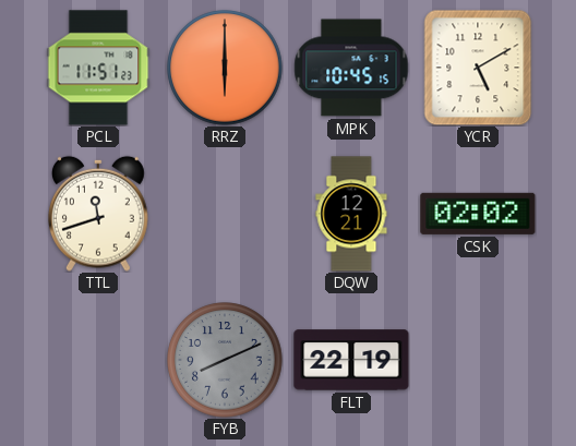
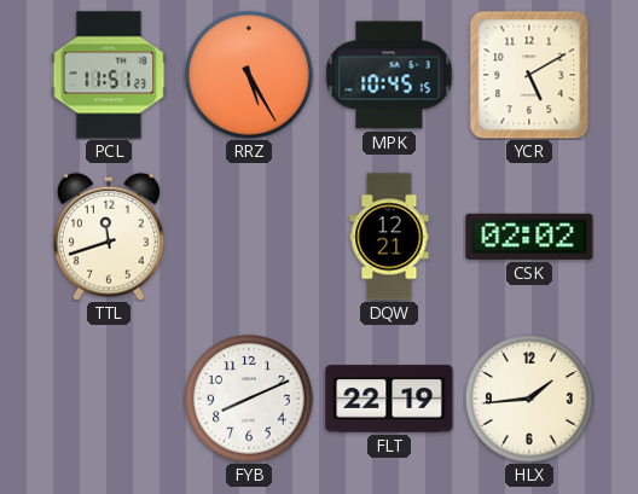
RRZ: 6:00 -> 5:25
FYB dial: grey -> white
HLX: none -> 1:44
